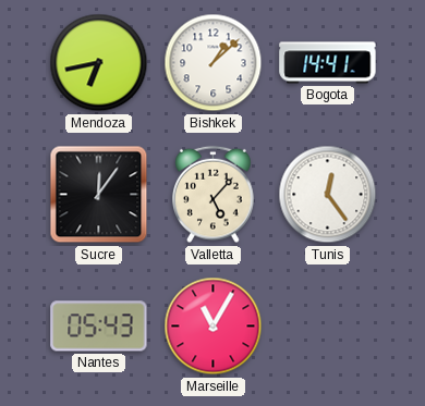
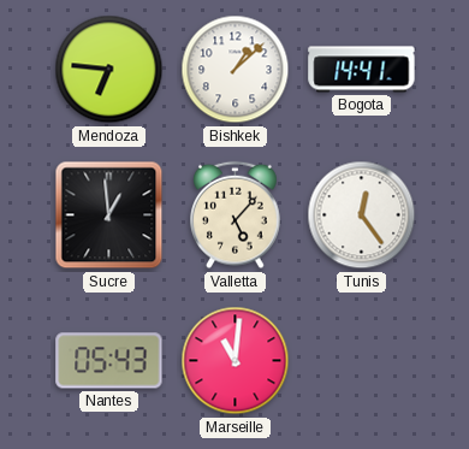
Mendoza: 6:43 -> 6:46
Sucre: 12:06 -> 12:59
Marseille: 11:05 -> 11:01
